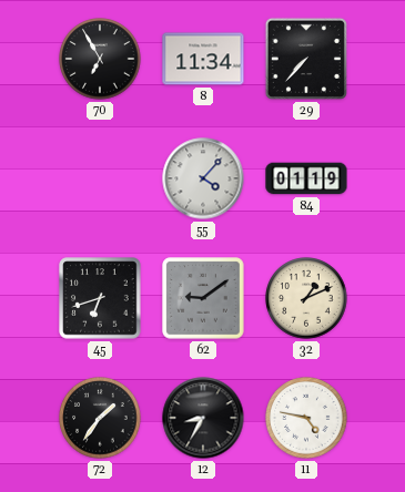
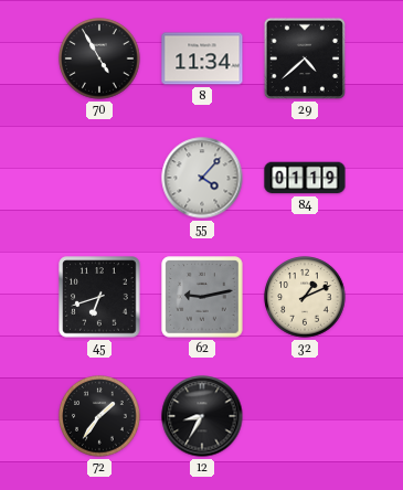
70: 6:55 -> 4:55
29: 7:37 -> 4:38
62: 9:09 -> 9:13
11: 4:47 -> none
